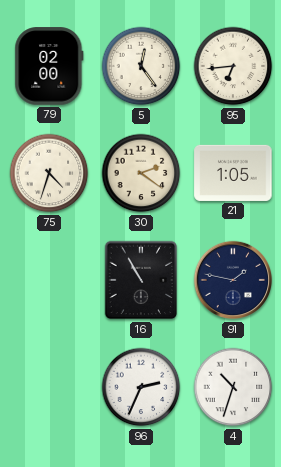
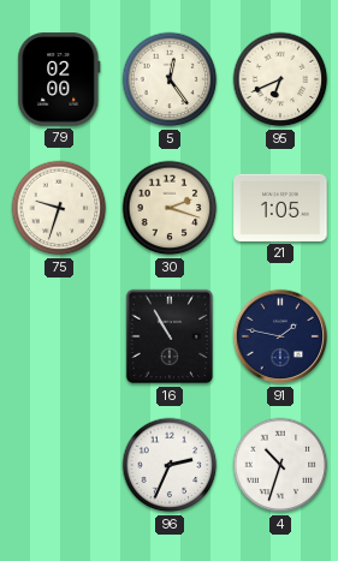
95: 6:44 -> 6:41
75: 4:33 -> 9:33
30: 2:21 -> 2:18
